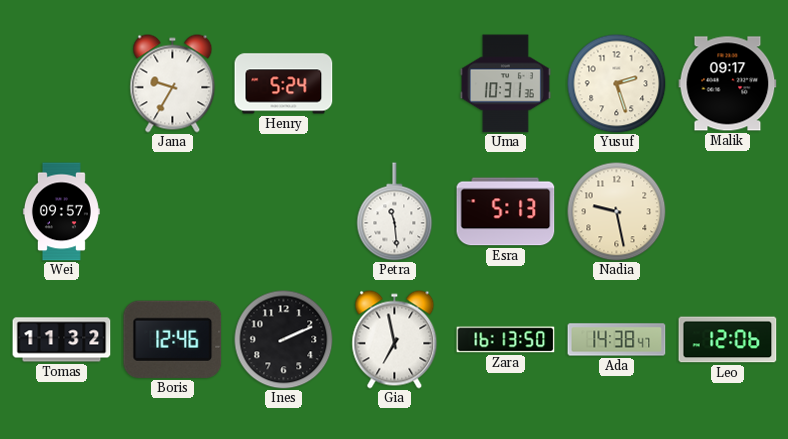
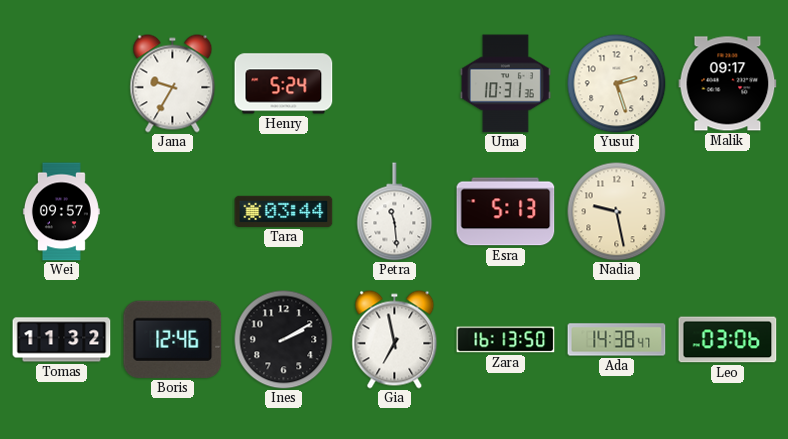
Tara: none -> 03:44
Ines: 2:11 -> 2:10
Leo: 12:06 -> 03:06
